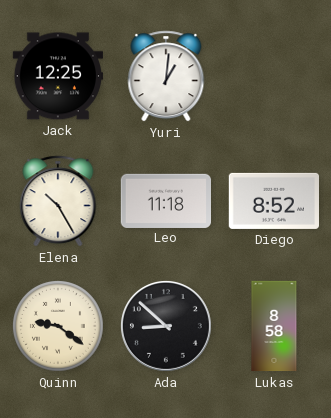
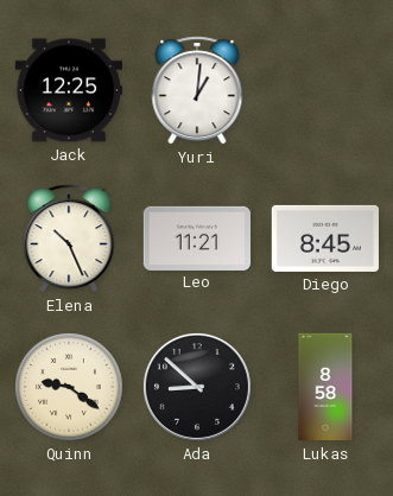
Elena: 10:25 -> 10:26
Leo: 11:18 -> 11:21
Diego: 8:52 -> 8:45
